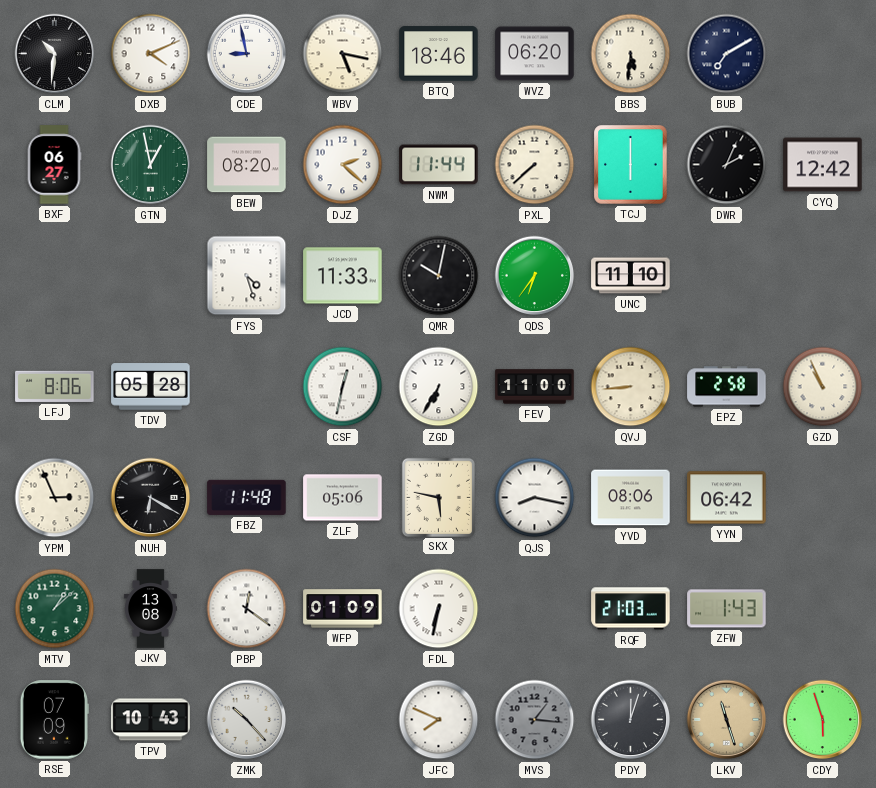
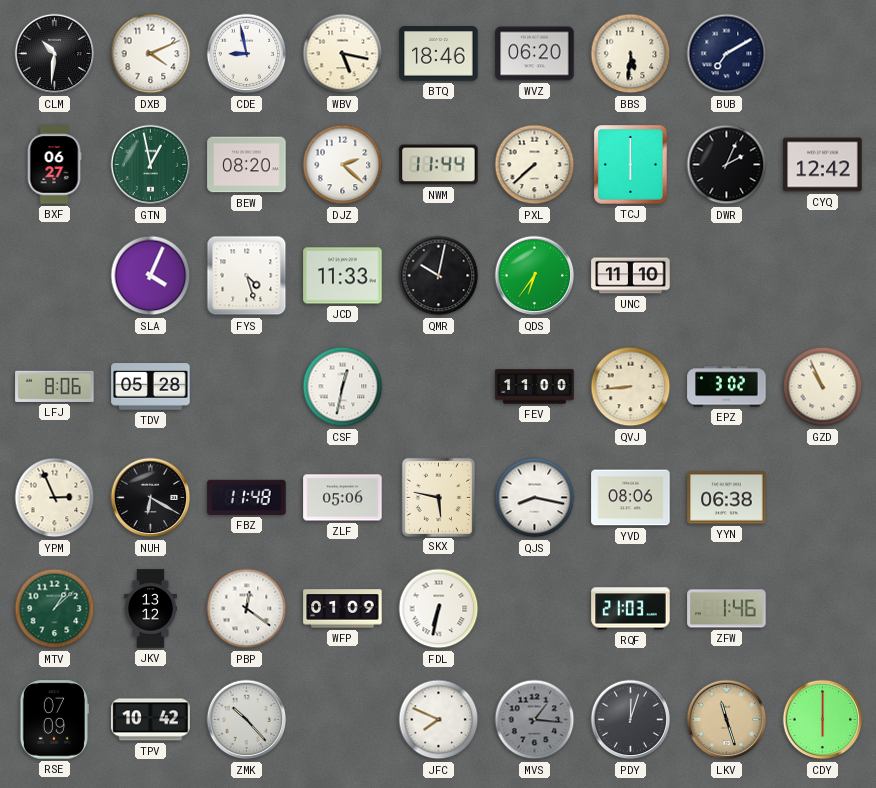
SLA: none -> 4:04
ZGD: 6:35 -> none
EPZ: 2:58 -> 3:02
YYN: 06:42 -> 06:38
JKV: 13:08 -> 13:12
ZFW: 1:43 -> 1:46
TPV: 10:43 -> 10:42
CDY: 5:57 -> 6:00
